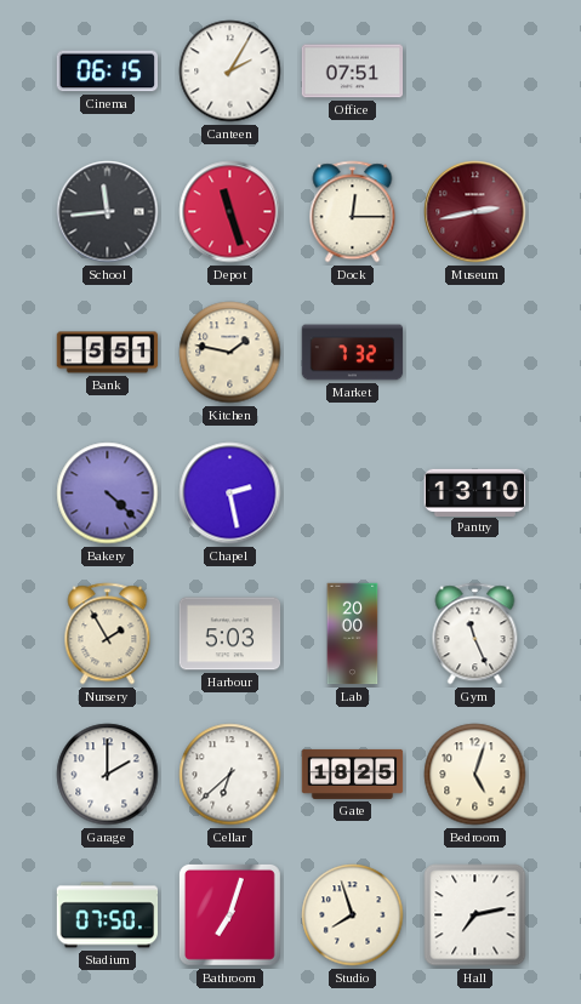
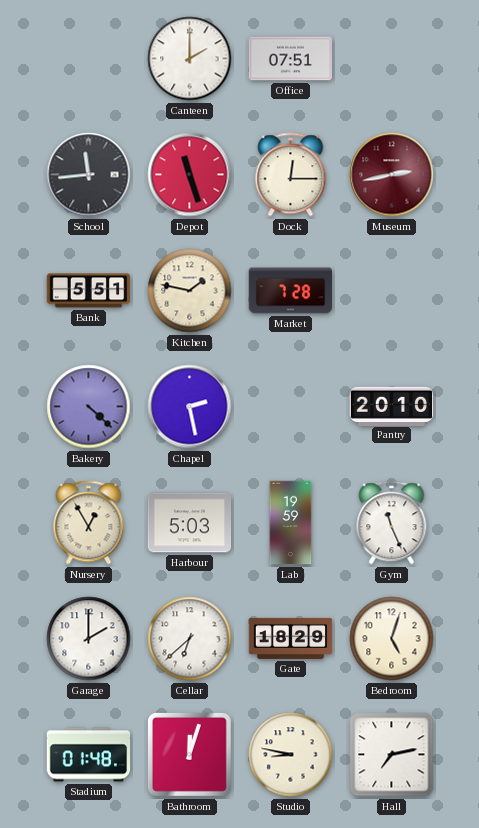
Cinema: 06:15 -> none
Canteen: 2:05 -> 2:00
Market: 7:32 -> 7:28
Pantry: 13:10 -> 20:10
Nursery: 1:55 -> 12:55
Lab: 20:00 -> 19:59
Gate: 18:25 -> 18:29
Stadium: 07:50 -> 01:48
Bathroom: 7:03 -> 12:03
Studio: 7:57 -> 8:47
